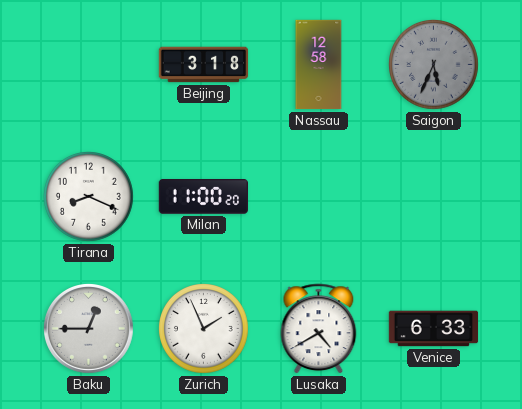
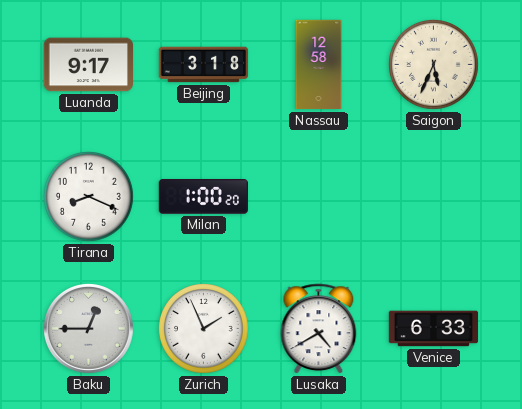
Luanda: none -> 9:17
Saigon dial: grey -> cream
Milan: 11:00 -> 1:00
